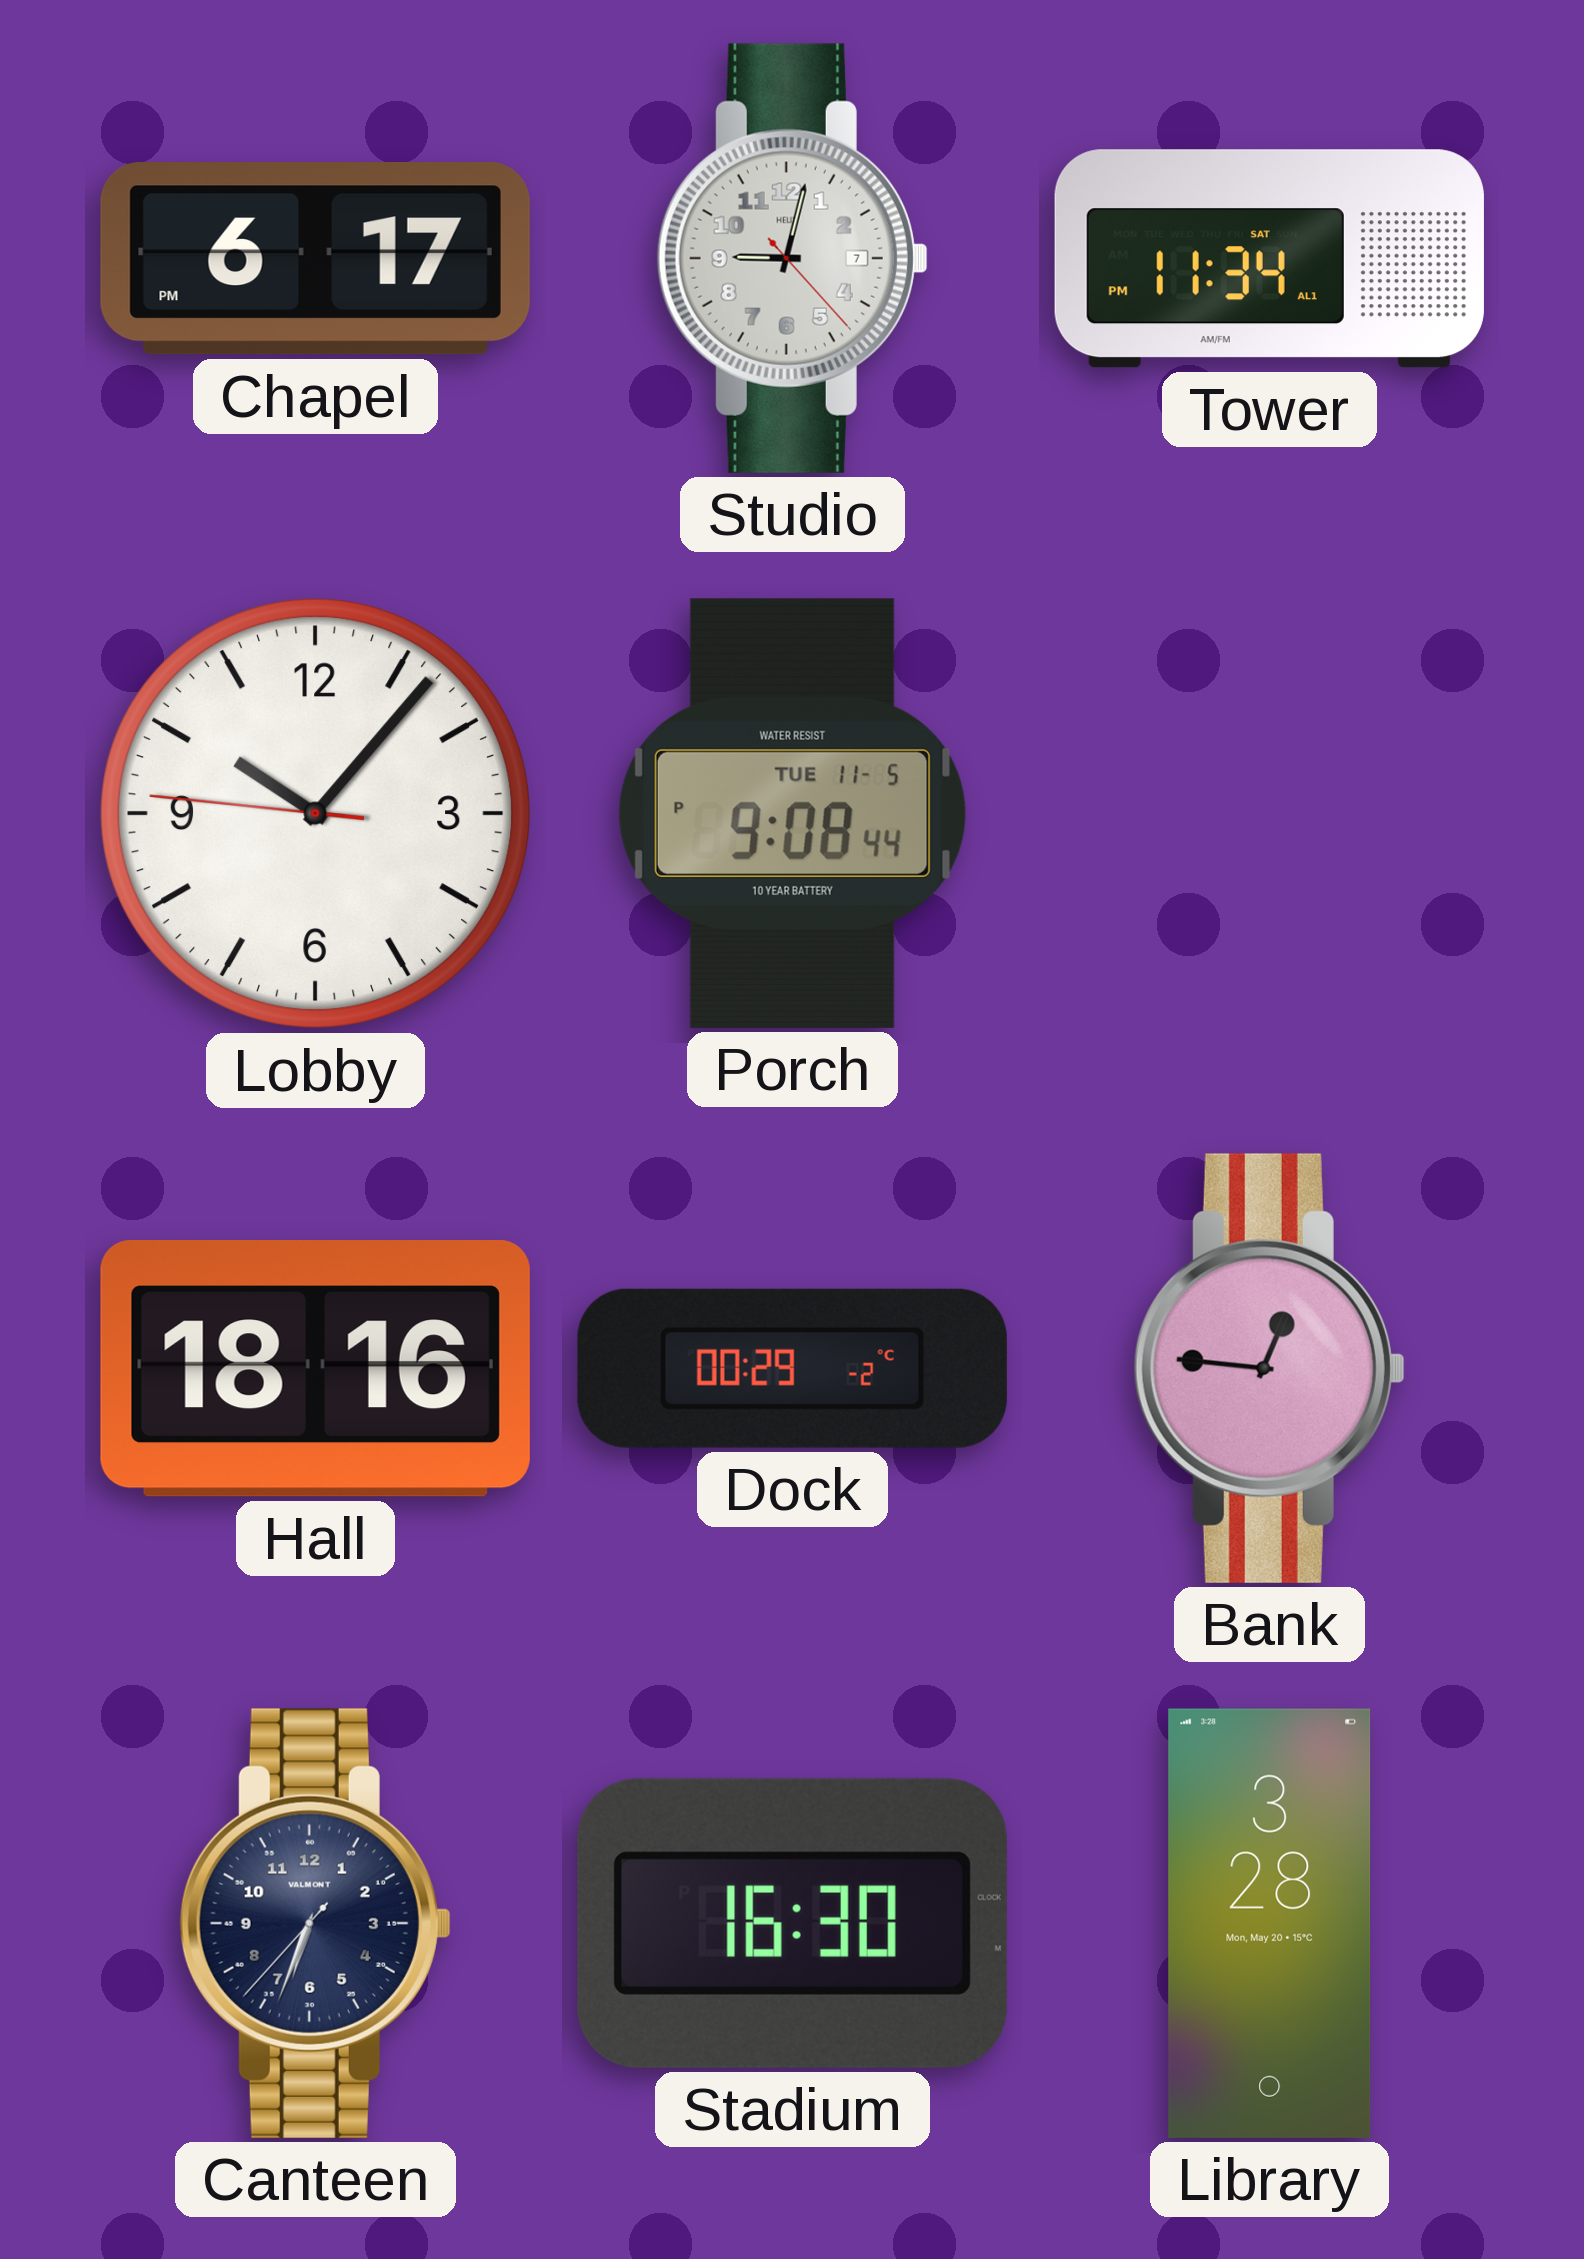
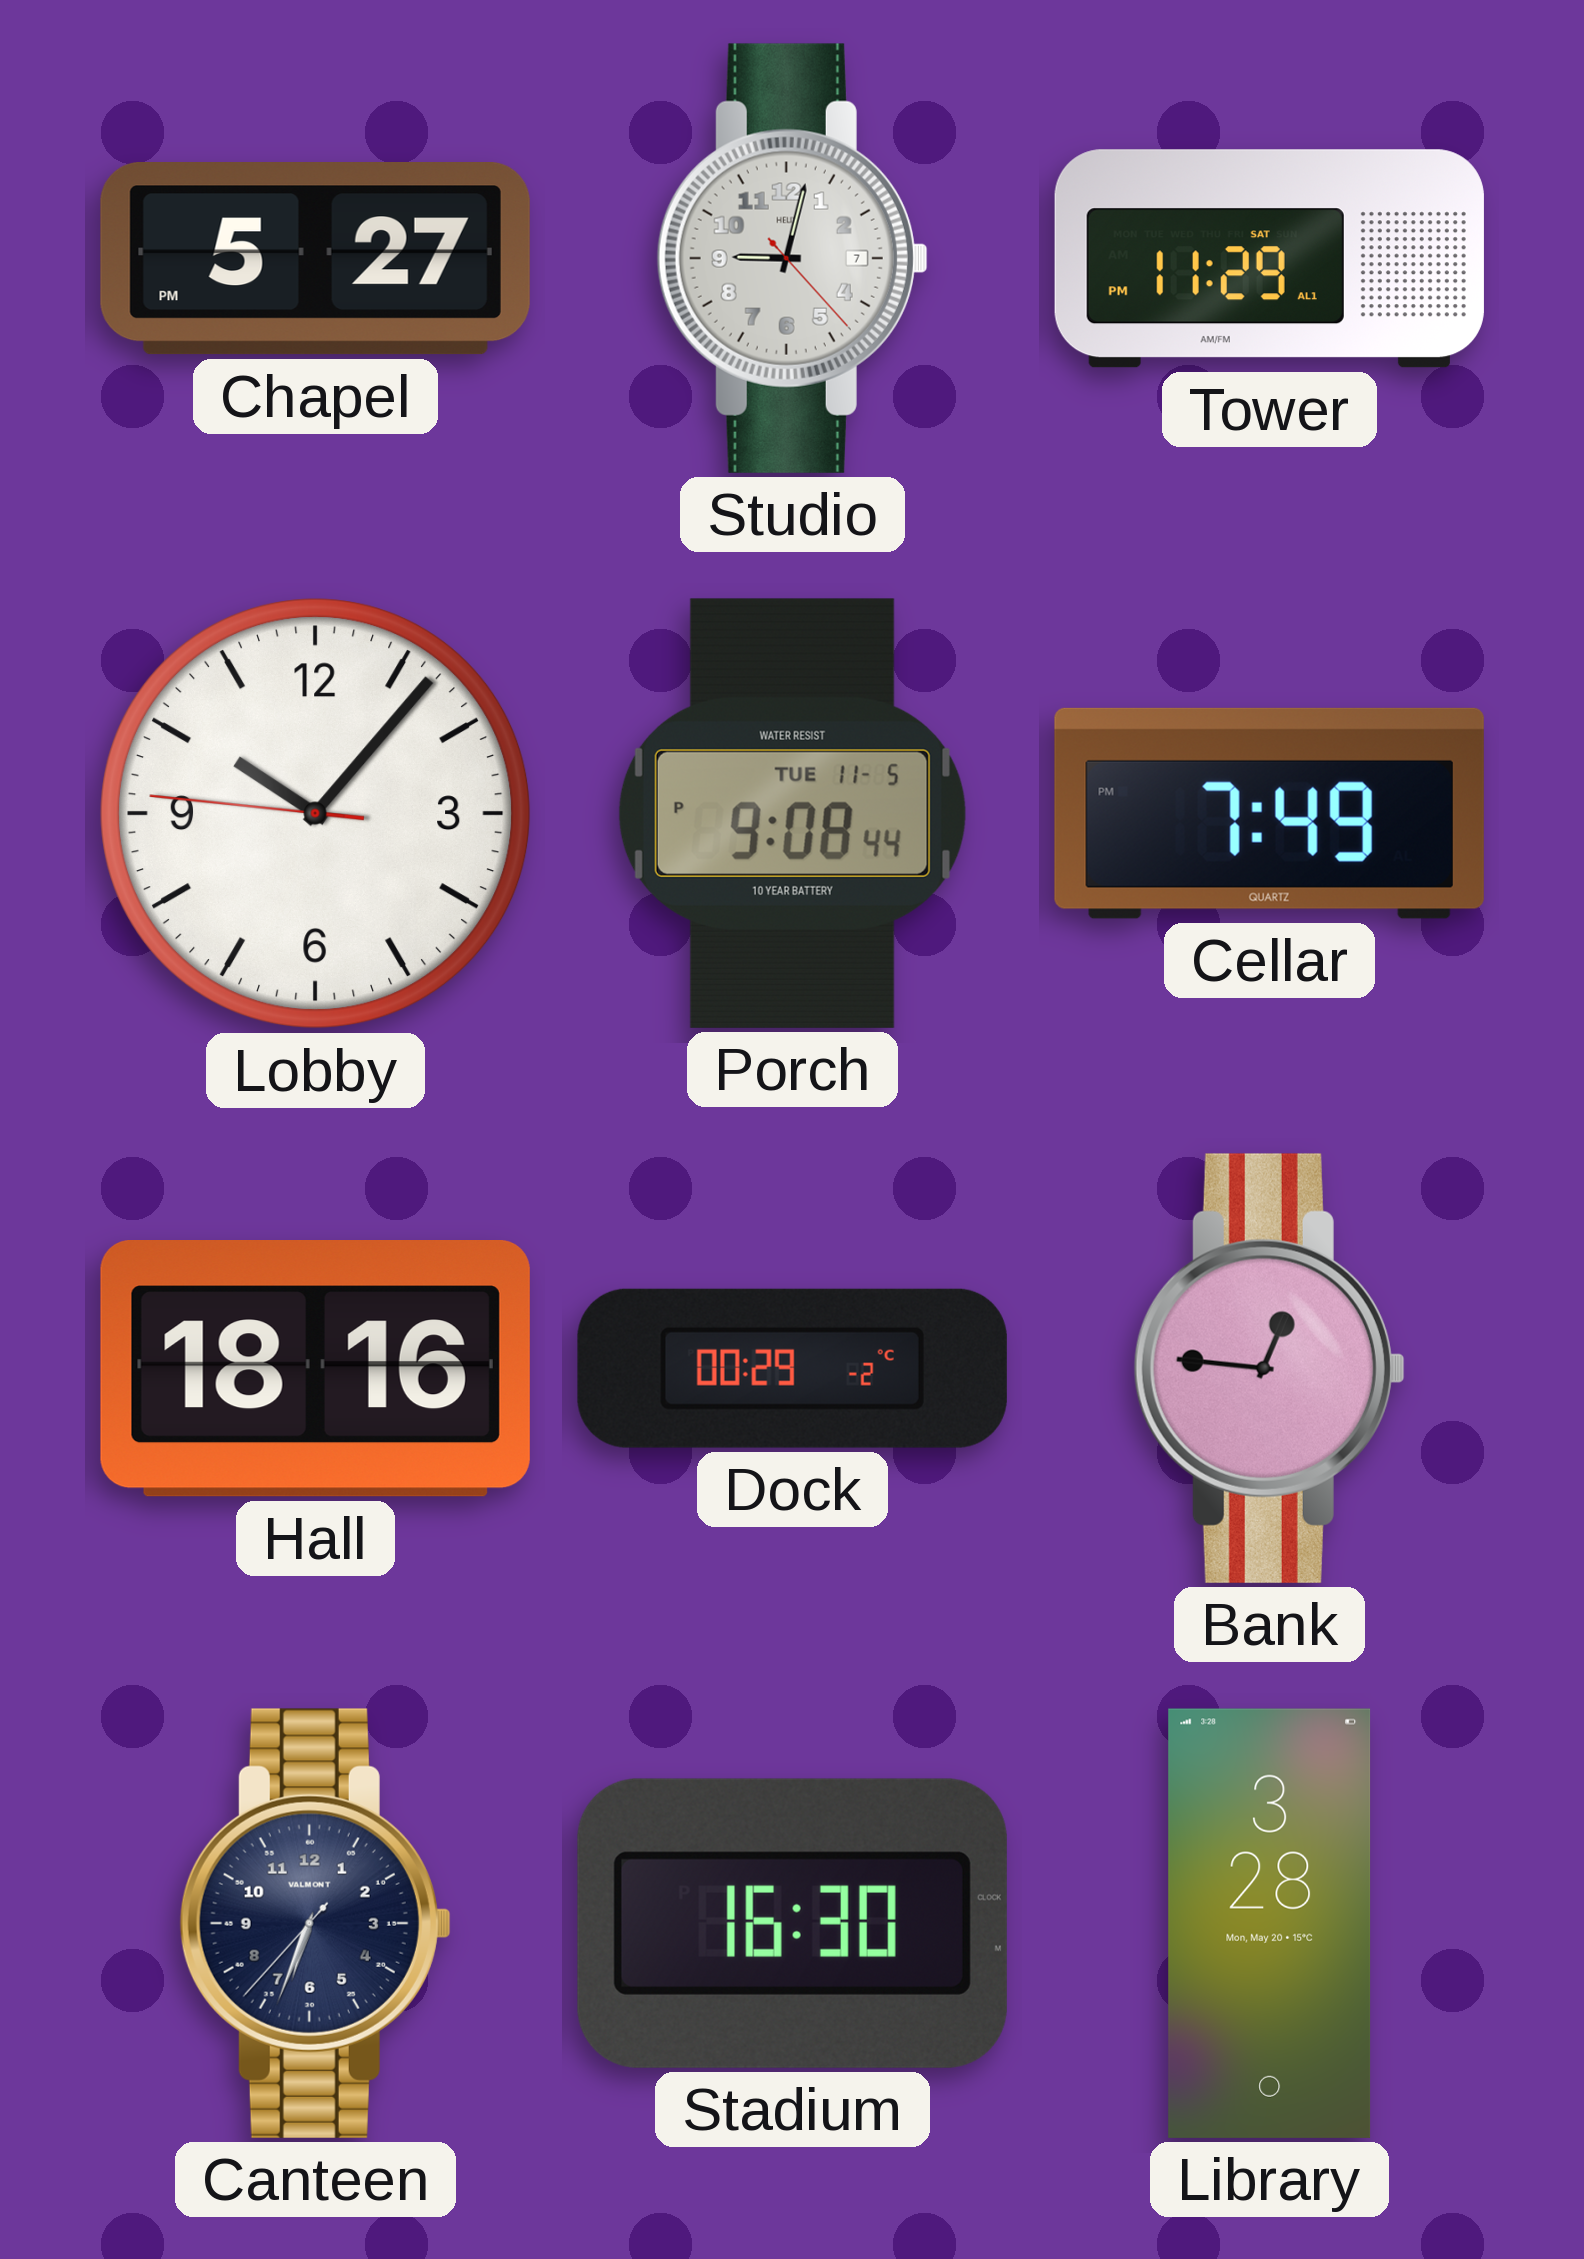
Chapel: 6:17 -> 5:27
Tower: 11:34 -> 11:29
Cellar: none -> 7:49
